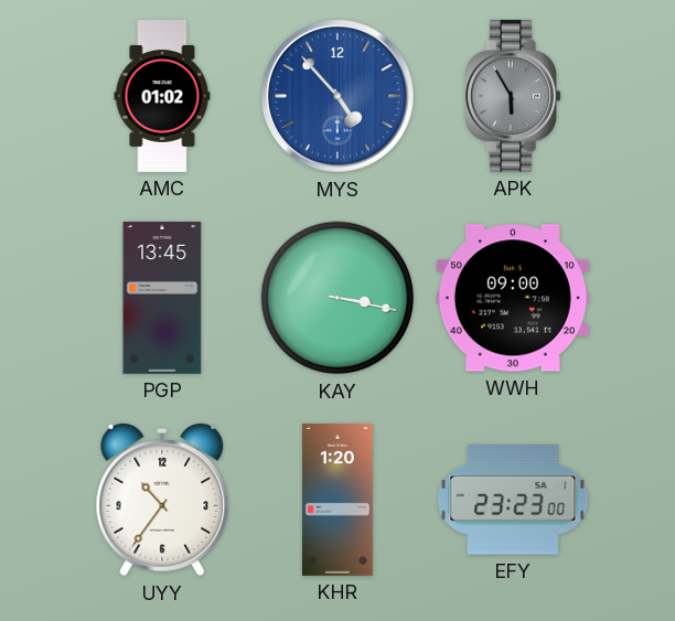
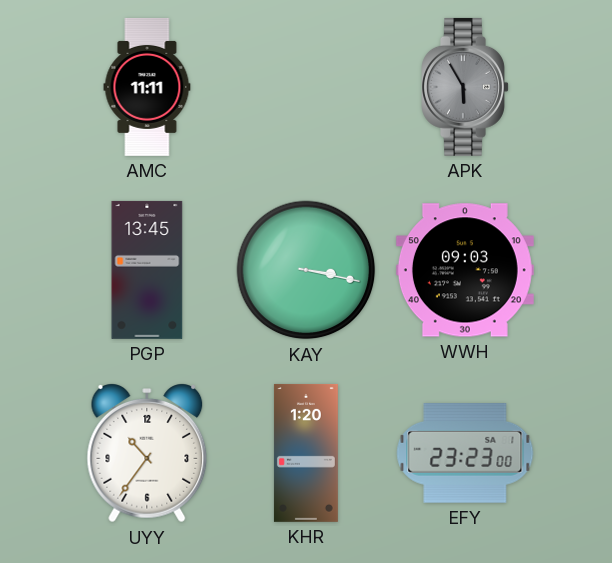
AMC: 01:02 -> 11:11
MYS: 4:53 -> none
WWH: 09:00 -> 09:03
